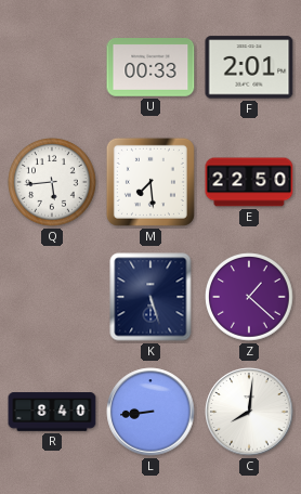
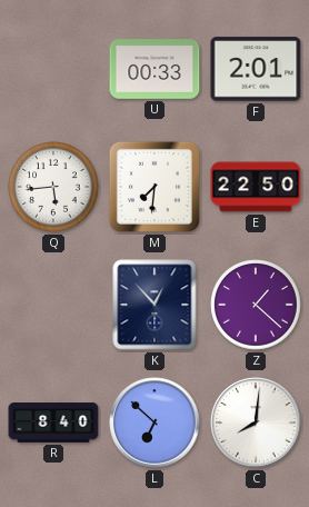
M: 7:29 -> 7:31
K: 5:27 -> 12:53
L: 8:44 -> 6:52
